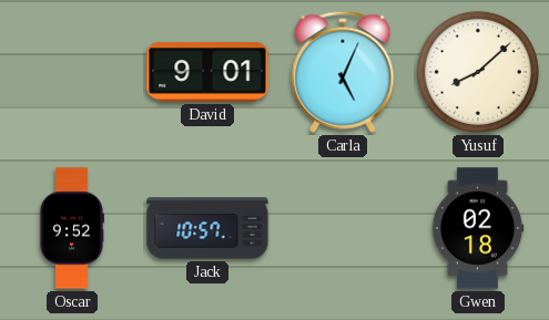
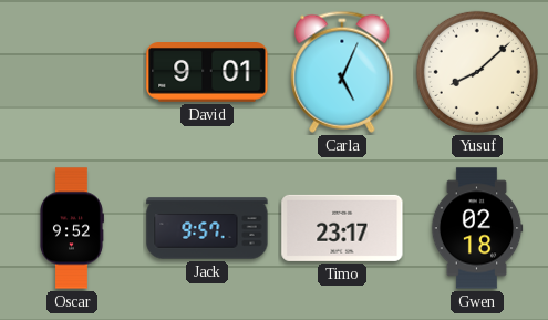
Jack: 10:57 -> 9:57
Timo: none -> 23:17
